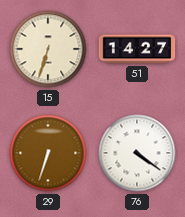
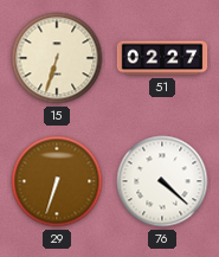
51: 14:27 -> 02:27
76: 4:21 -> 4:22
